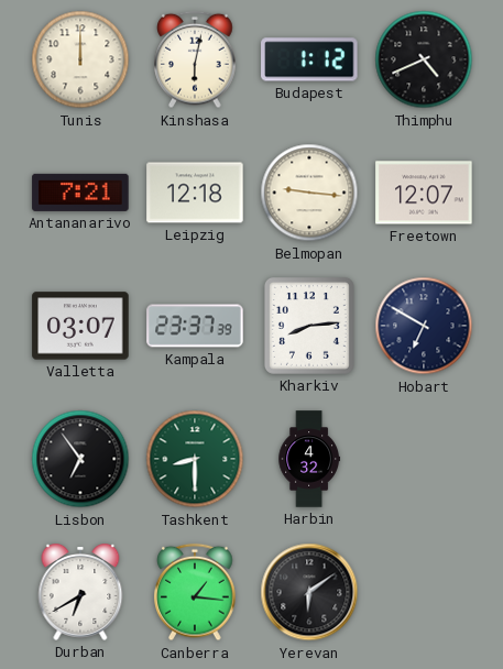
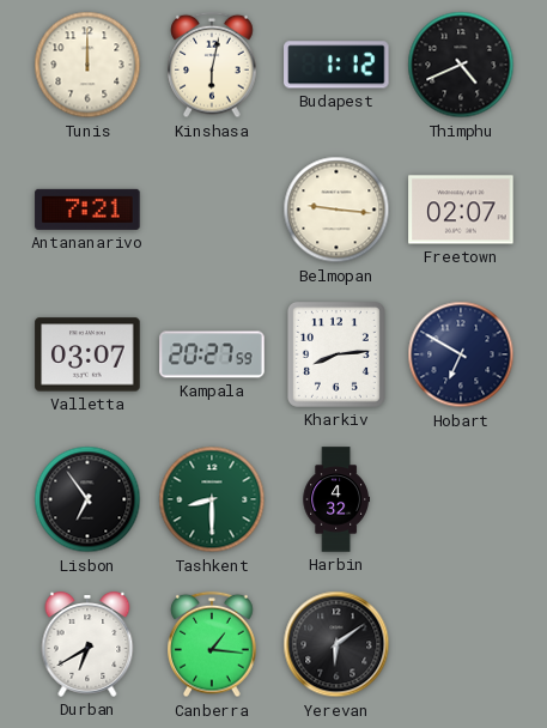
Leipzig: 12:18 -> none
Freetown: 12:07 -> 02:07
Kampala: 23:37 -> 20:27
